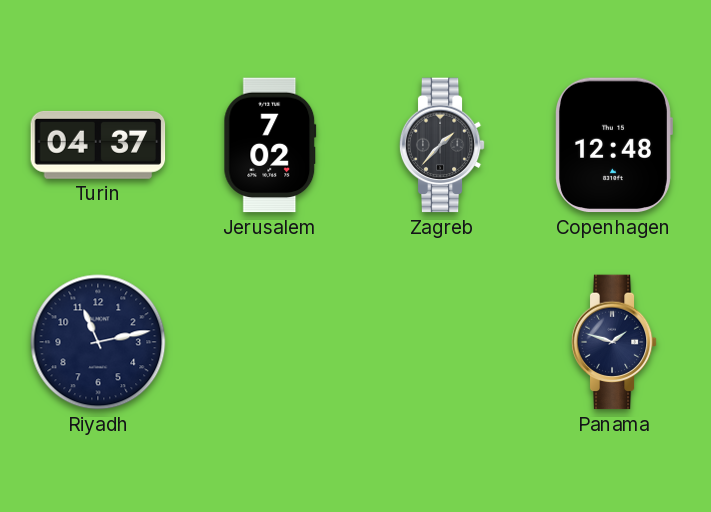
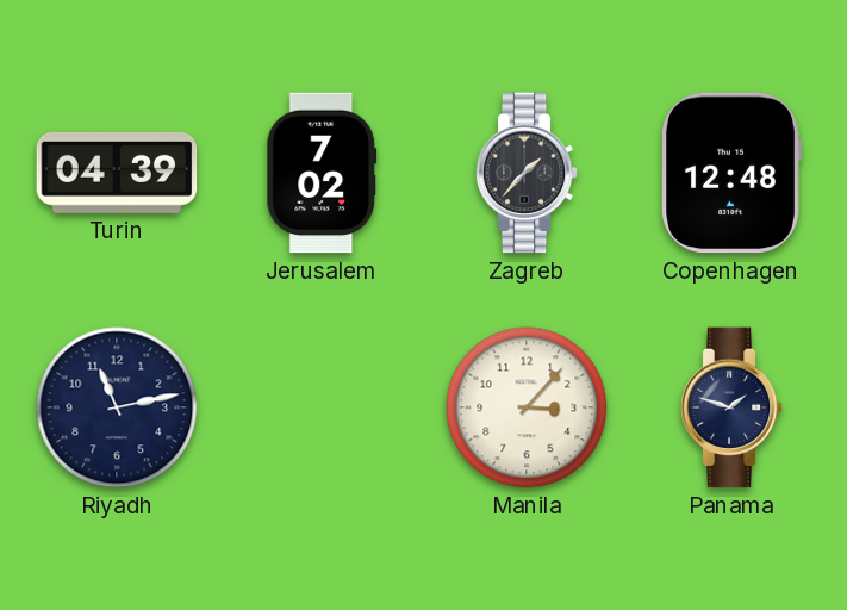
Turin: 04:37 -> 04:39
Manila: none -> 3:07
